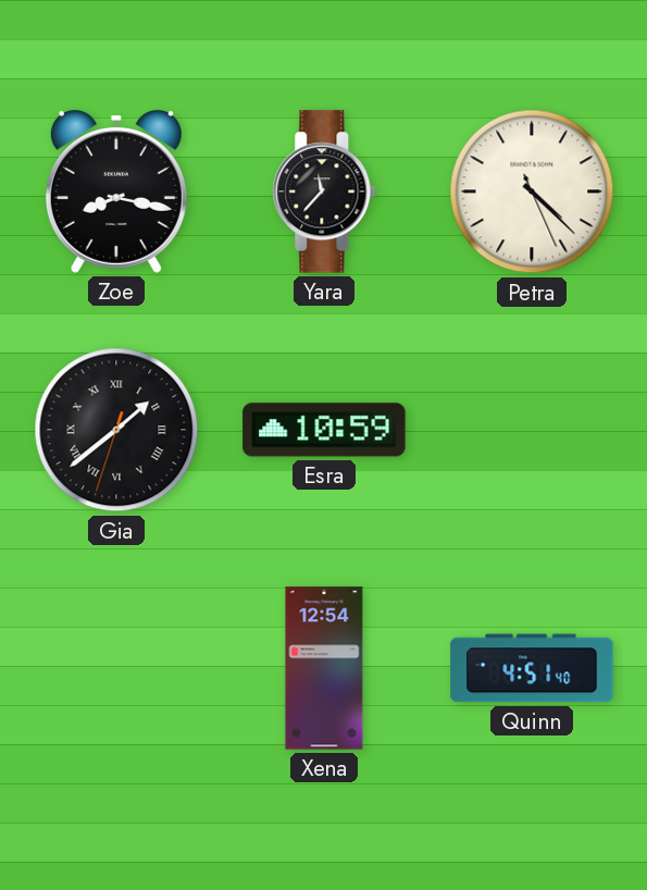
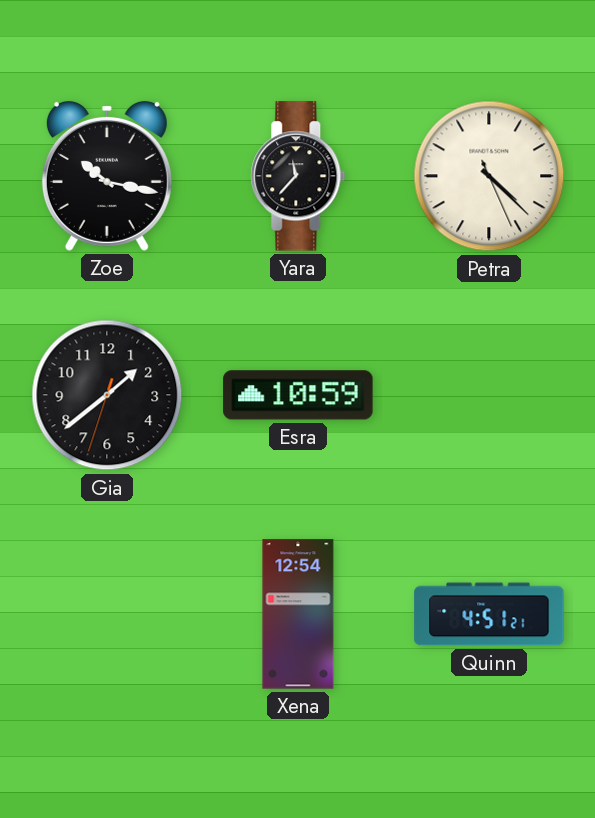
Zoe: 8:17 -> 10:17
Gia numerals: Roman -> Arabic
Quinn: 4:51:40 -> 4:51:21
